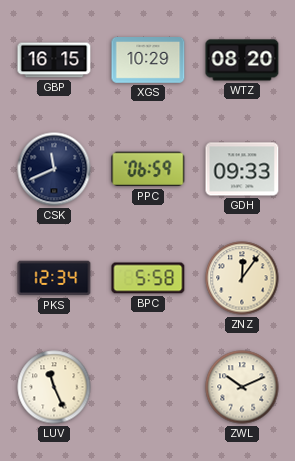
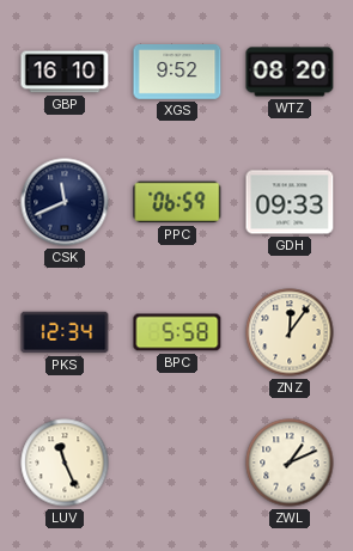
GBP: 16:15 -> 16:10
XGS: 10:29 -> 9:52
ZWL: 10:11 -> 1:11
